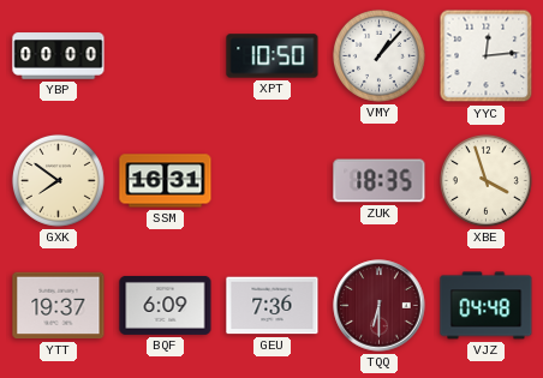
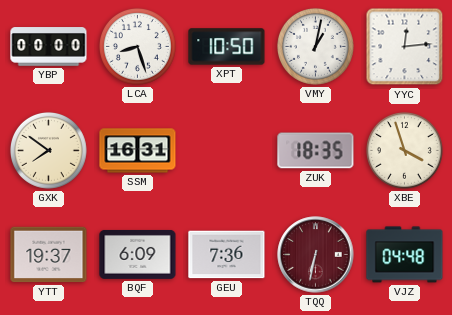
LCA: none -> 8:27
VMY: 1:07 -> 1:02
TQQ: 6:30 -> 6:32
